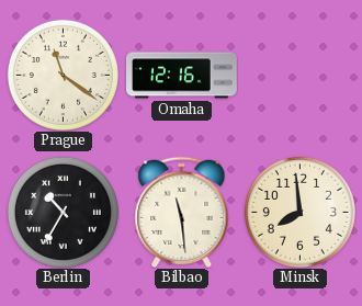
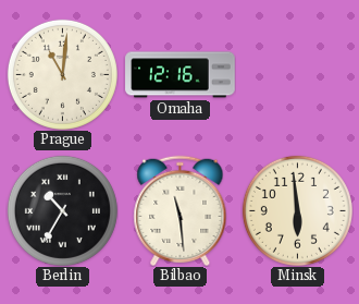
Prague: 11:21 -> 11:01
Minsk: 7:59 -> 5:59
